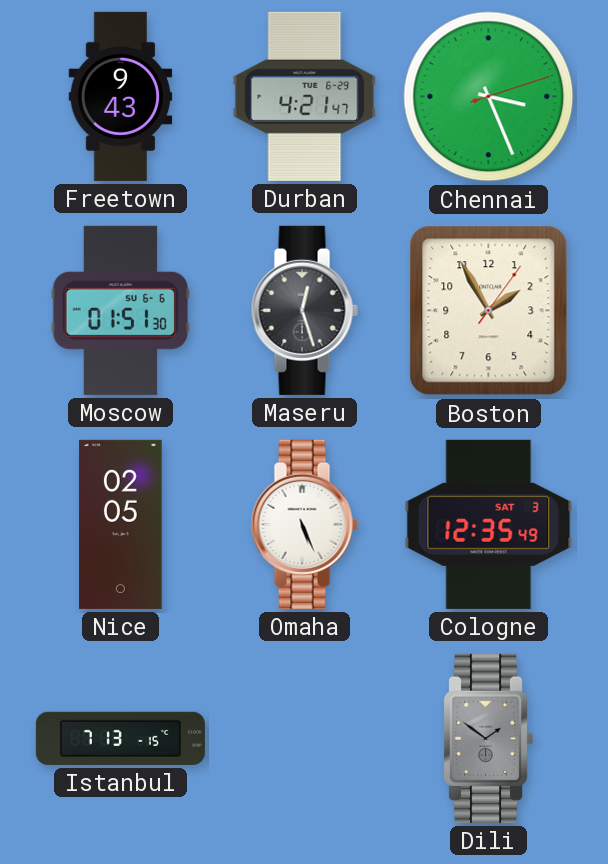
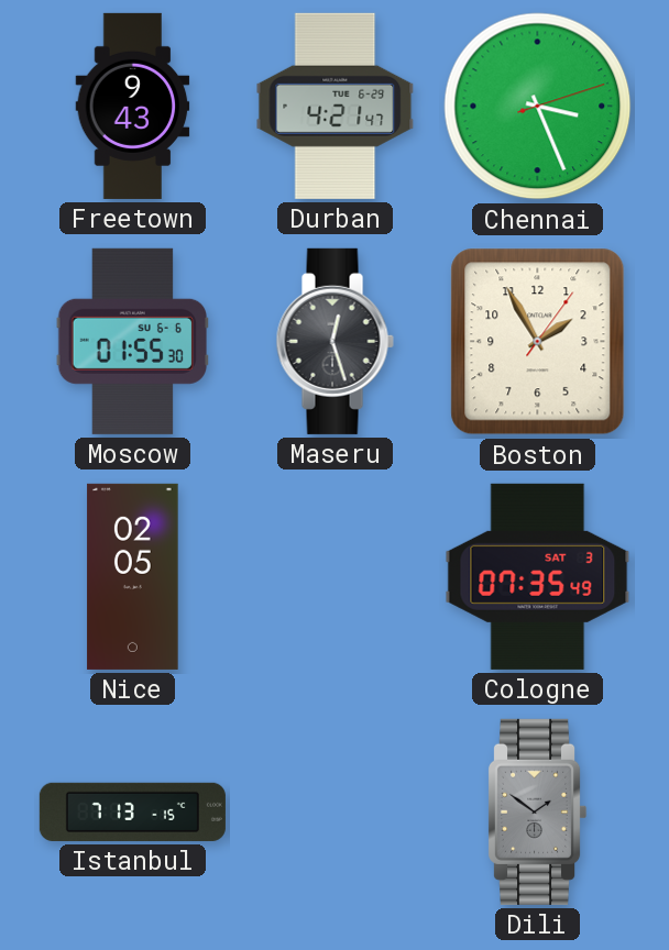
Moscow: 01:51 -> 01:55
Omaha: 5:26 -> none
Cologne: 12:35 -> 07:35
